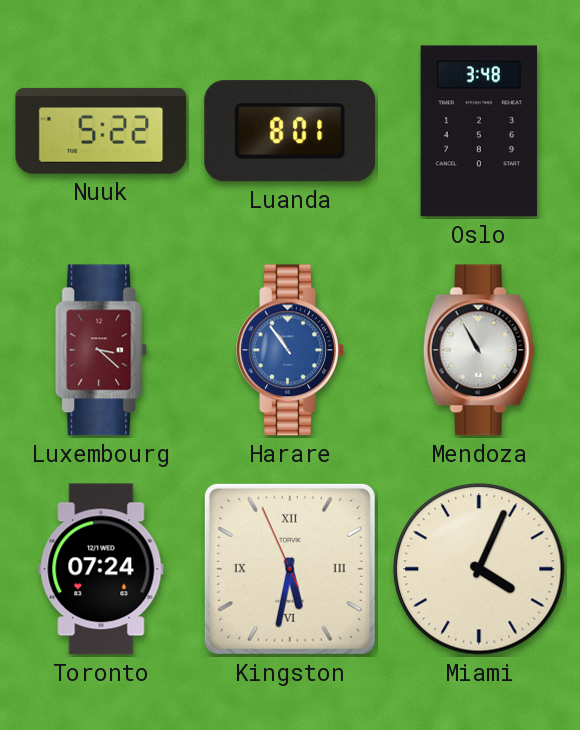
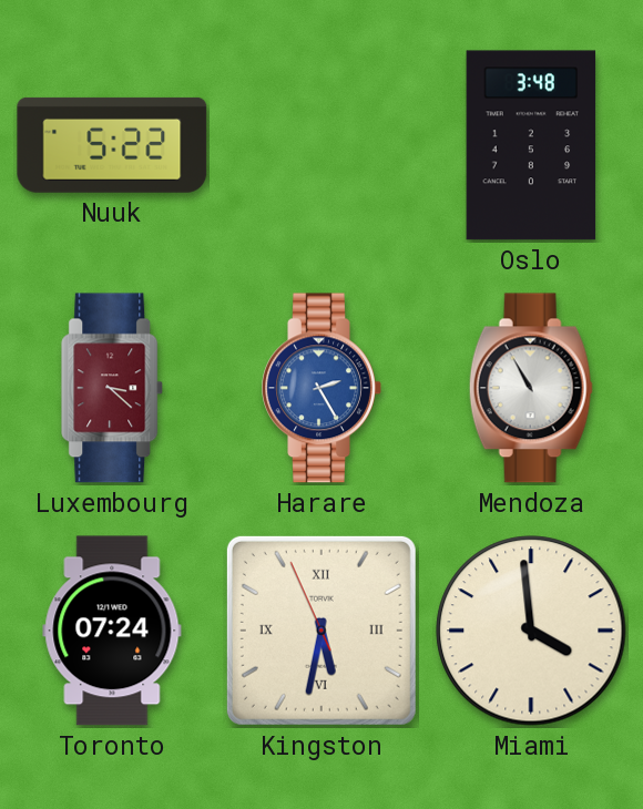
Luanda: 8:01 -> none
Harare: 10:54 -> 2:25
Miami: 4:04 -> 3:59
